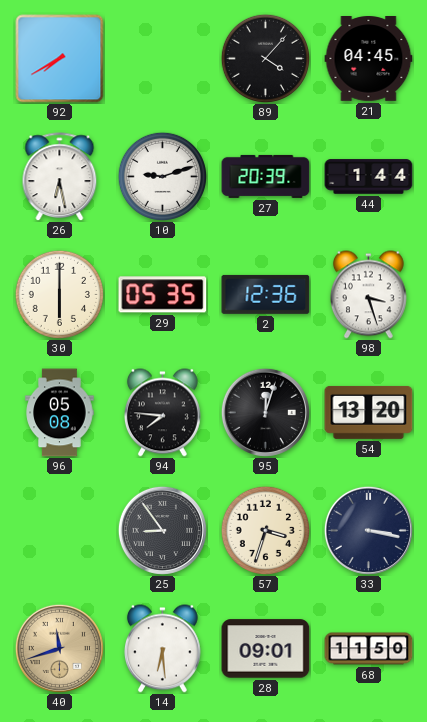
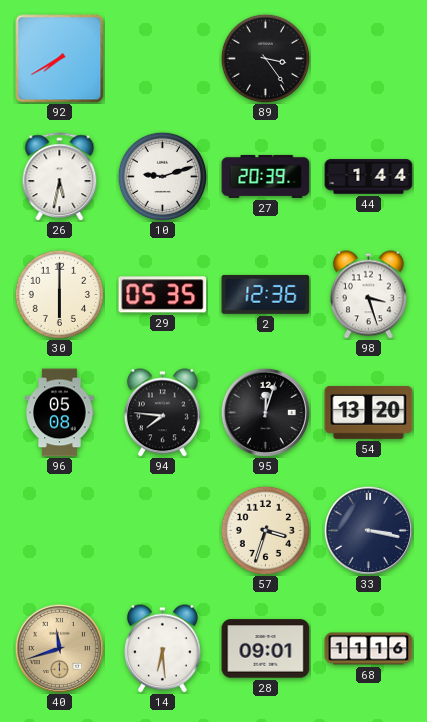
89: 4:07 -> 3:24
21: 04:45 -> none
26: 6:28 -> 5:32
25: 8:54 -> none
68: 11:50 -> 11:16
